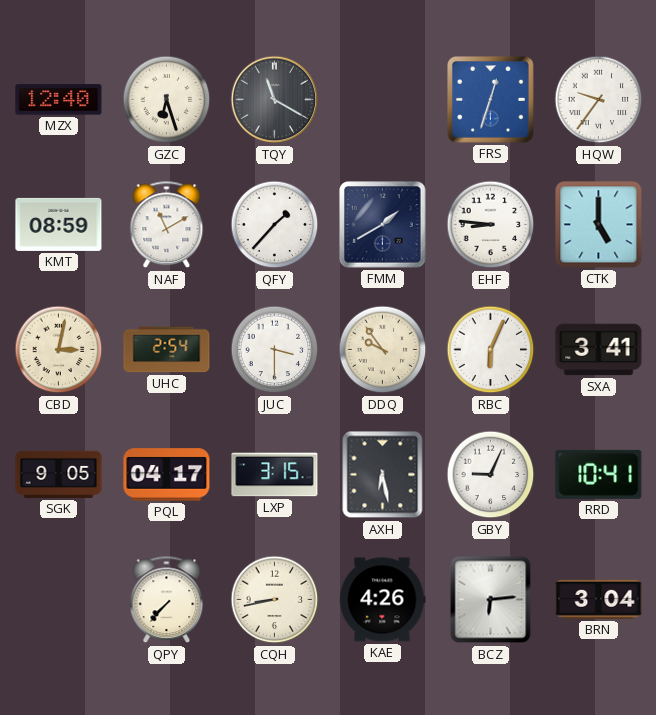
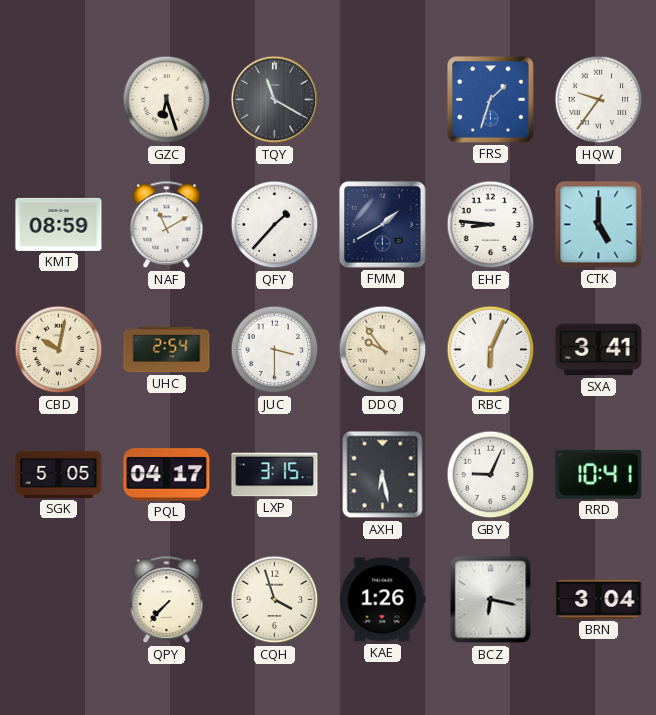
MZX: 12:40 -> none
FRS: 12:33 -> 1:33
CBD: 3:02 -> 10:02
SGK: 9:05 -> 5:05
CQH: 8:43 -> 3:57
KAE: 4:26 -> 1:26
BCZ: 6:14 -> 6:17
